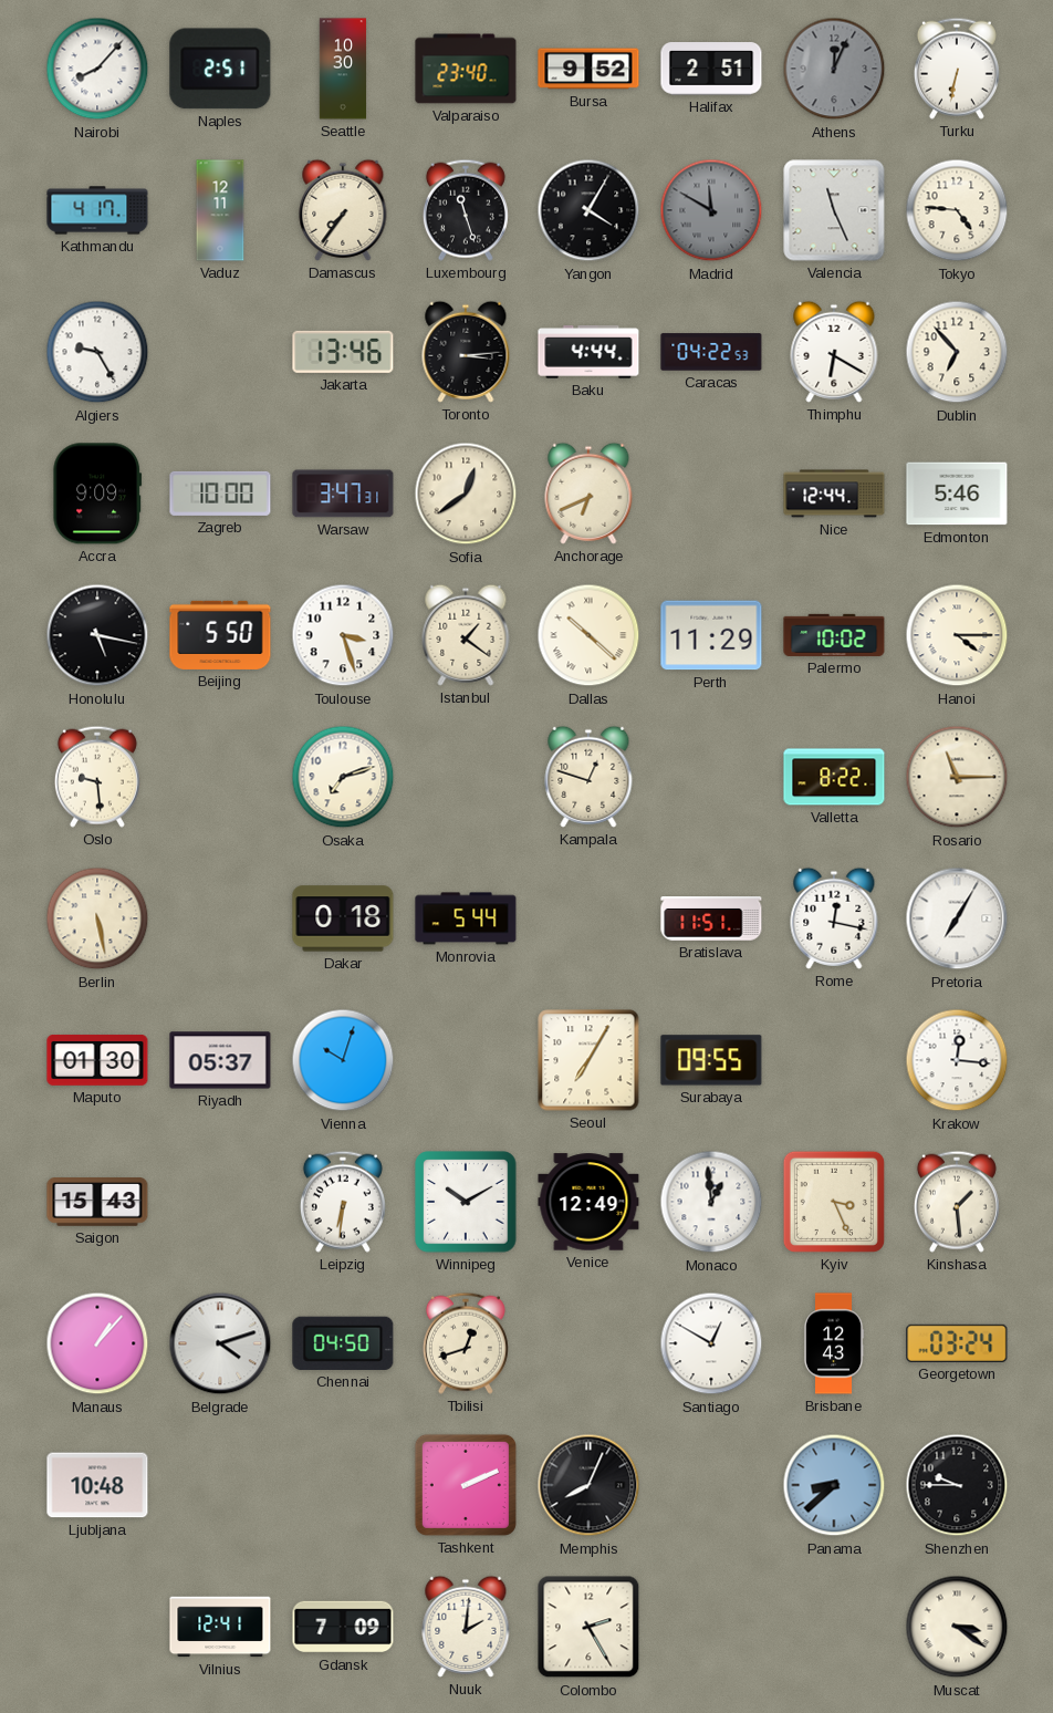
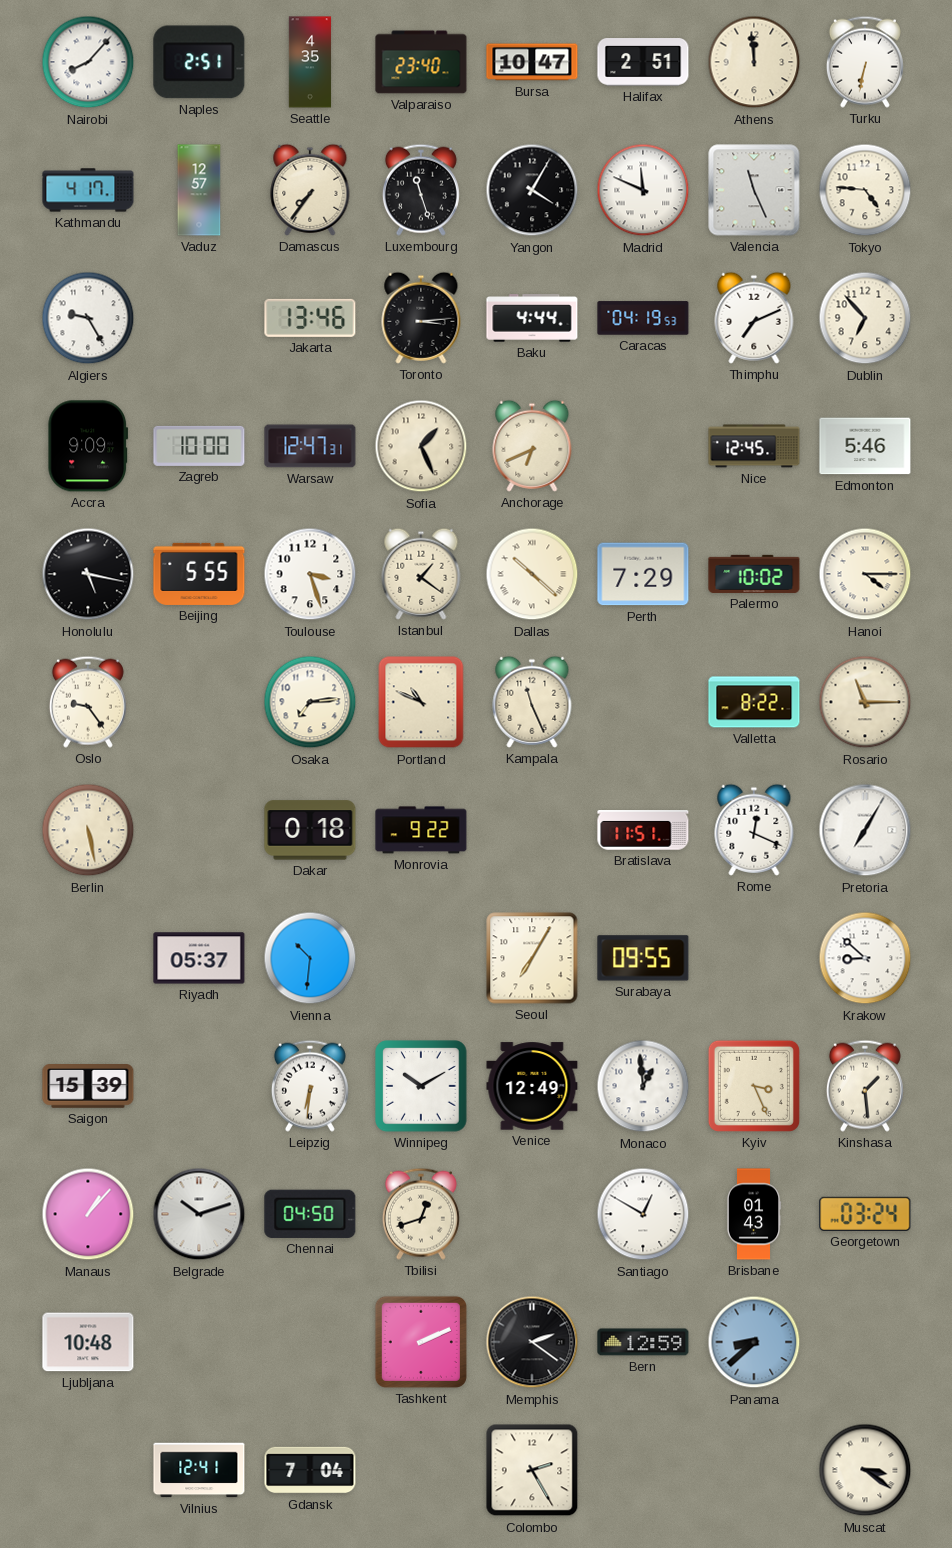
Seattle: 10:30 -> 4:35
Bursa: 9:52 -> 10:47
Athens: 12:04 -> 11:59
Athens dial: grey -> cream
Vaduz: 12:11 -> 12:57
Madrid: 11:50 -> 11:49
Madrid dial: grey -> white
Caracas: 04:22 -> 04:19
Thimphu: 6:20 -> 7:11
Warsaw: 3:47 -> 12:47
Sofia: 12:39 -> 1:26
Nice: 12:44 -> 12:45
Beijing: 5:50 -> 5:55
Perth: 11:29 -> 7:29
Oslo: 9:29 -> 9:24
Osaka: 7:12 -> 7:14
Portland: none -> 10:49
Kampala: 12:48 -> 11:26
Monrovia: 5:44 -> 9:22
Rome: 12:17 -> 12:19
Maputo: 01:30 -> none
Vienna: 10:03 -> 10:31
Krakow: 12:16 -> 8:52
Saigon: 15:43 -> 15:39
Belgrade: 4:12 -> 10:12
Brisbane: 12:43 -> 01:43
Memphis: 8:04 -> 2:21
Bern: none -> 12:59
Shenzhen: 9:45 -> none
Gdansk: 7:09 -> 7:04
Nuuk: 2:01 -> none
